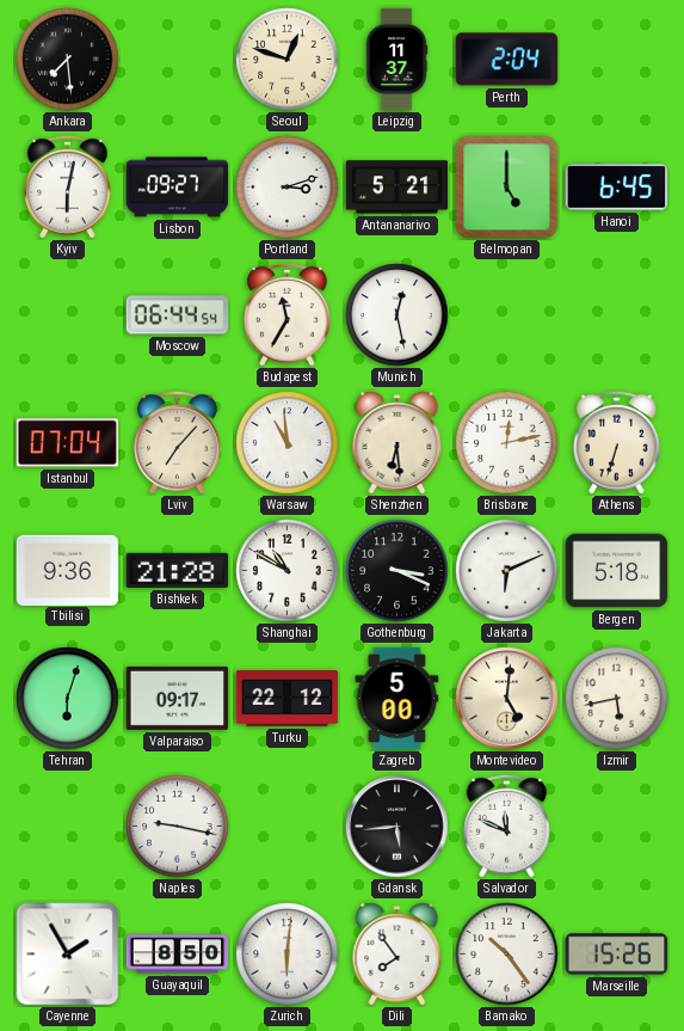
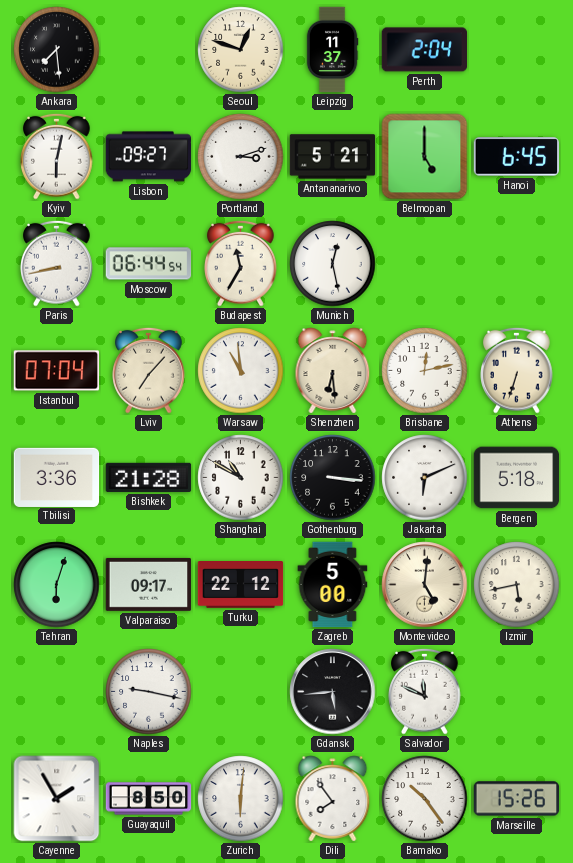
Paris: none -> 8:43
Tbilisi: 9:36 -> 3:36
Gothenburg: 3:19 -> 3:16
